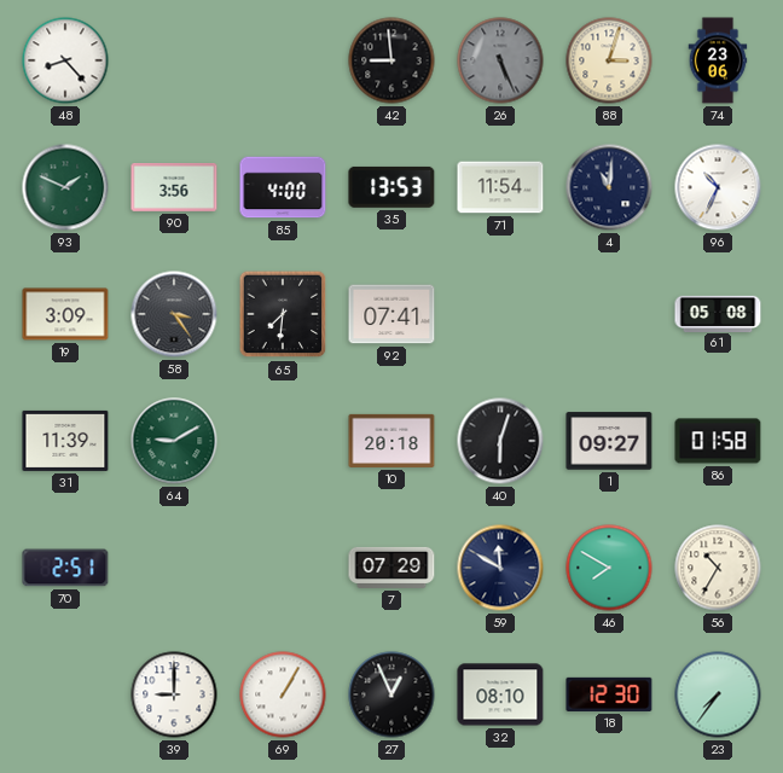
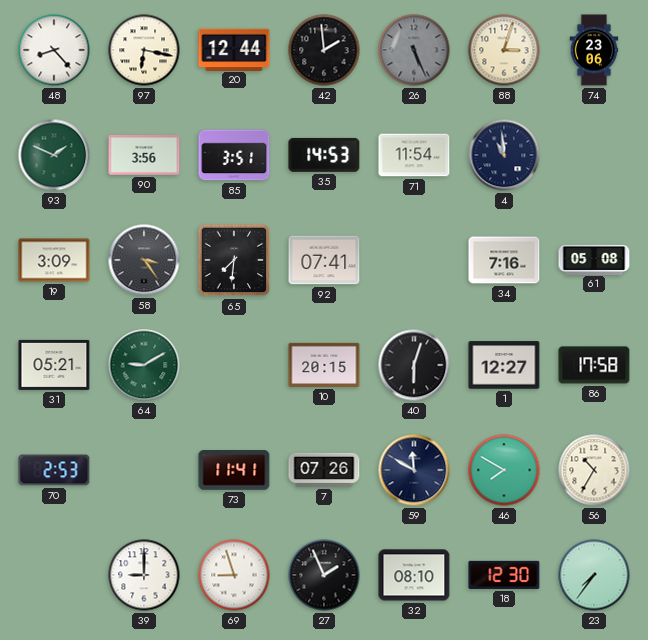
97: none -> 6:17
20: none -> 12:44
42: 8:59 -> 1:59
85: 4:00 -> 3:51
35: 13:53 -> 14:53
4: 11:01 -> 10:59
96: 10:34 -> none
34: none -> 7:16
31: 11:39 -> 05:21
10: 20:18 -> 20:15
1: 09:27 -> 12:27
86: 01:58 -> 17:58
70: 2:51 -> 2:53
73: none -> 11:41
7: 07:29 -> 07:26
69: 1:05 -> 8:57
27: 12:56 -> 1:56
